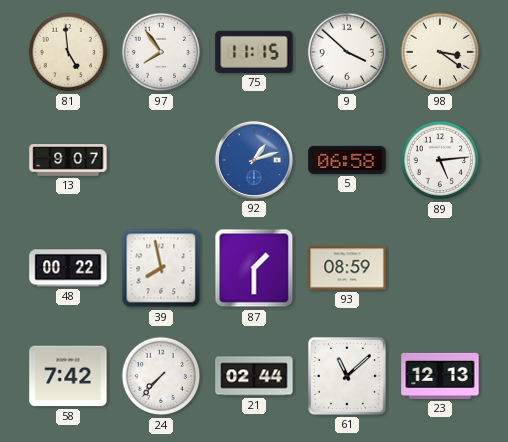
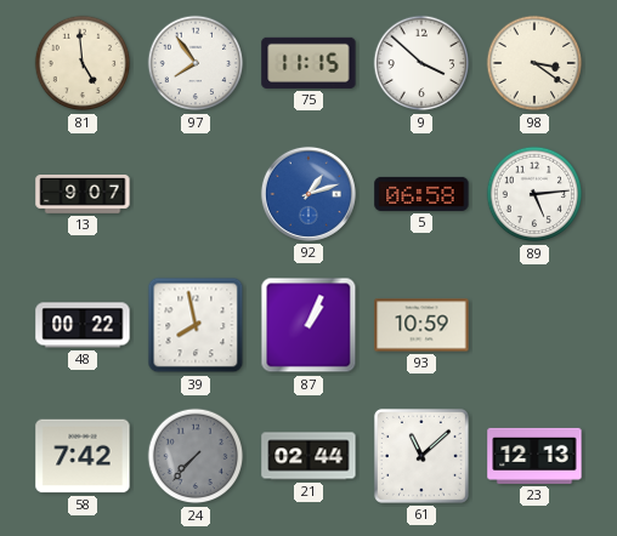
87: 1:30 -> 1:04
93: 08:59 -> 10:59
24 dial: white -> grey
